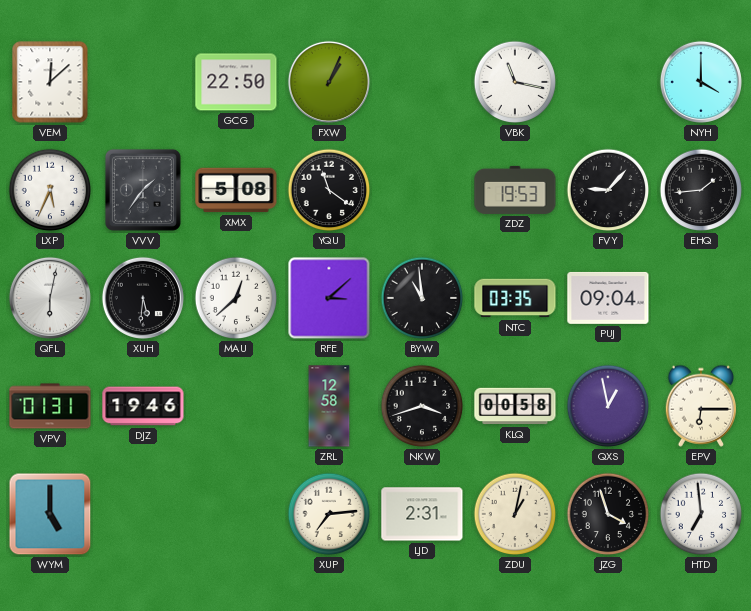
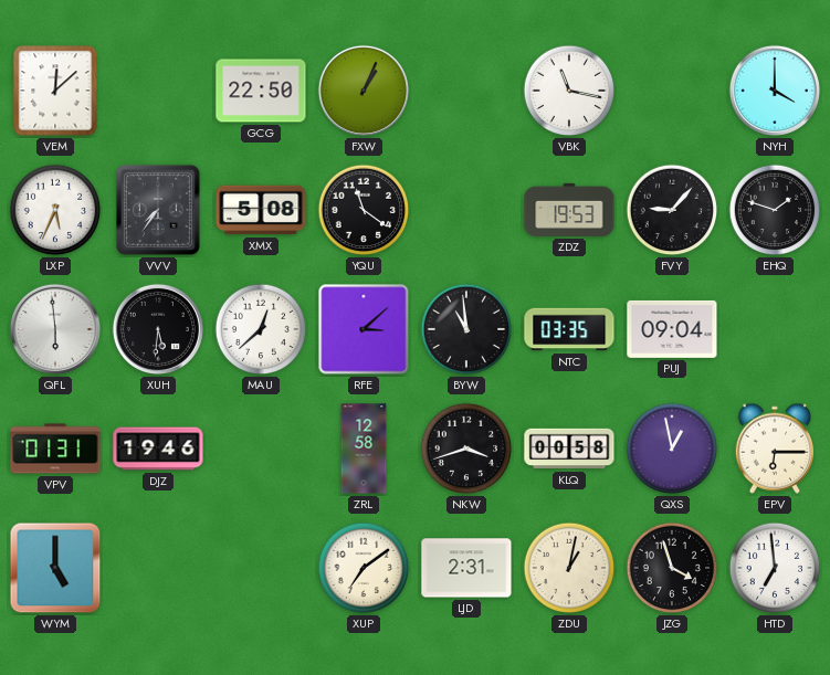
VVV: 1:36 -> 7:36
EHQ: 1:44 -> 1:48
QFL: 6:02 -> 5:59
XUP: 7:14 -> 7:09
